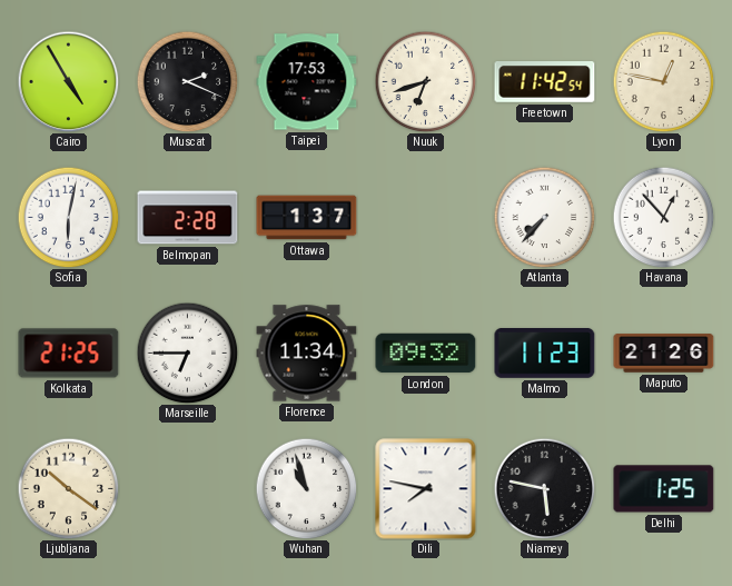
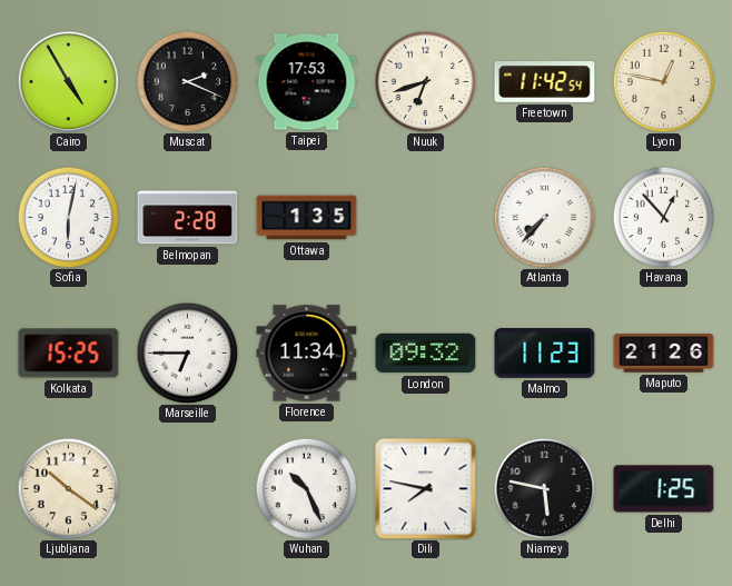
Ottawa: 1:37 -> 1:35
Kolkata: 21:25 -> 15:25
Wuhan: 10:57 -> 10:26
